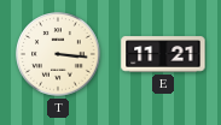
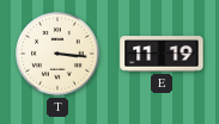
E: 11:21 -> 11:19
